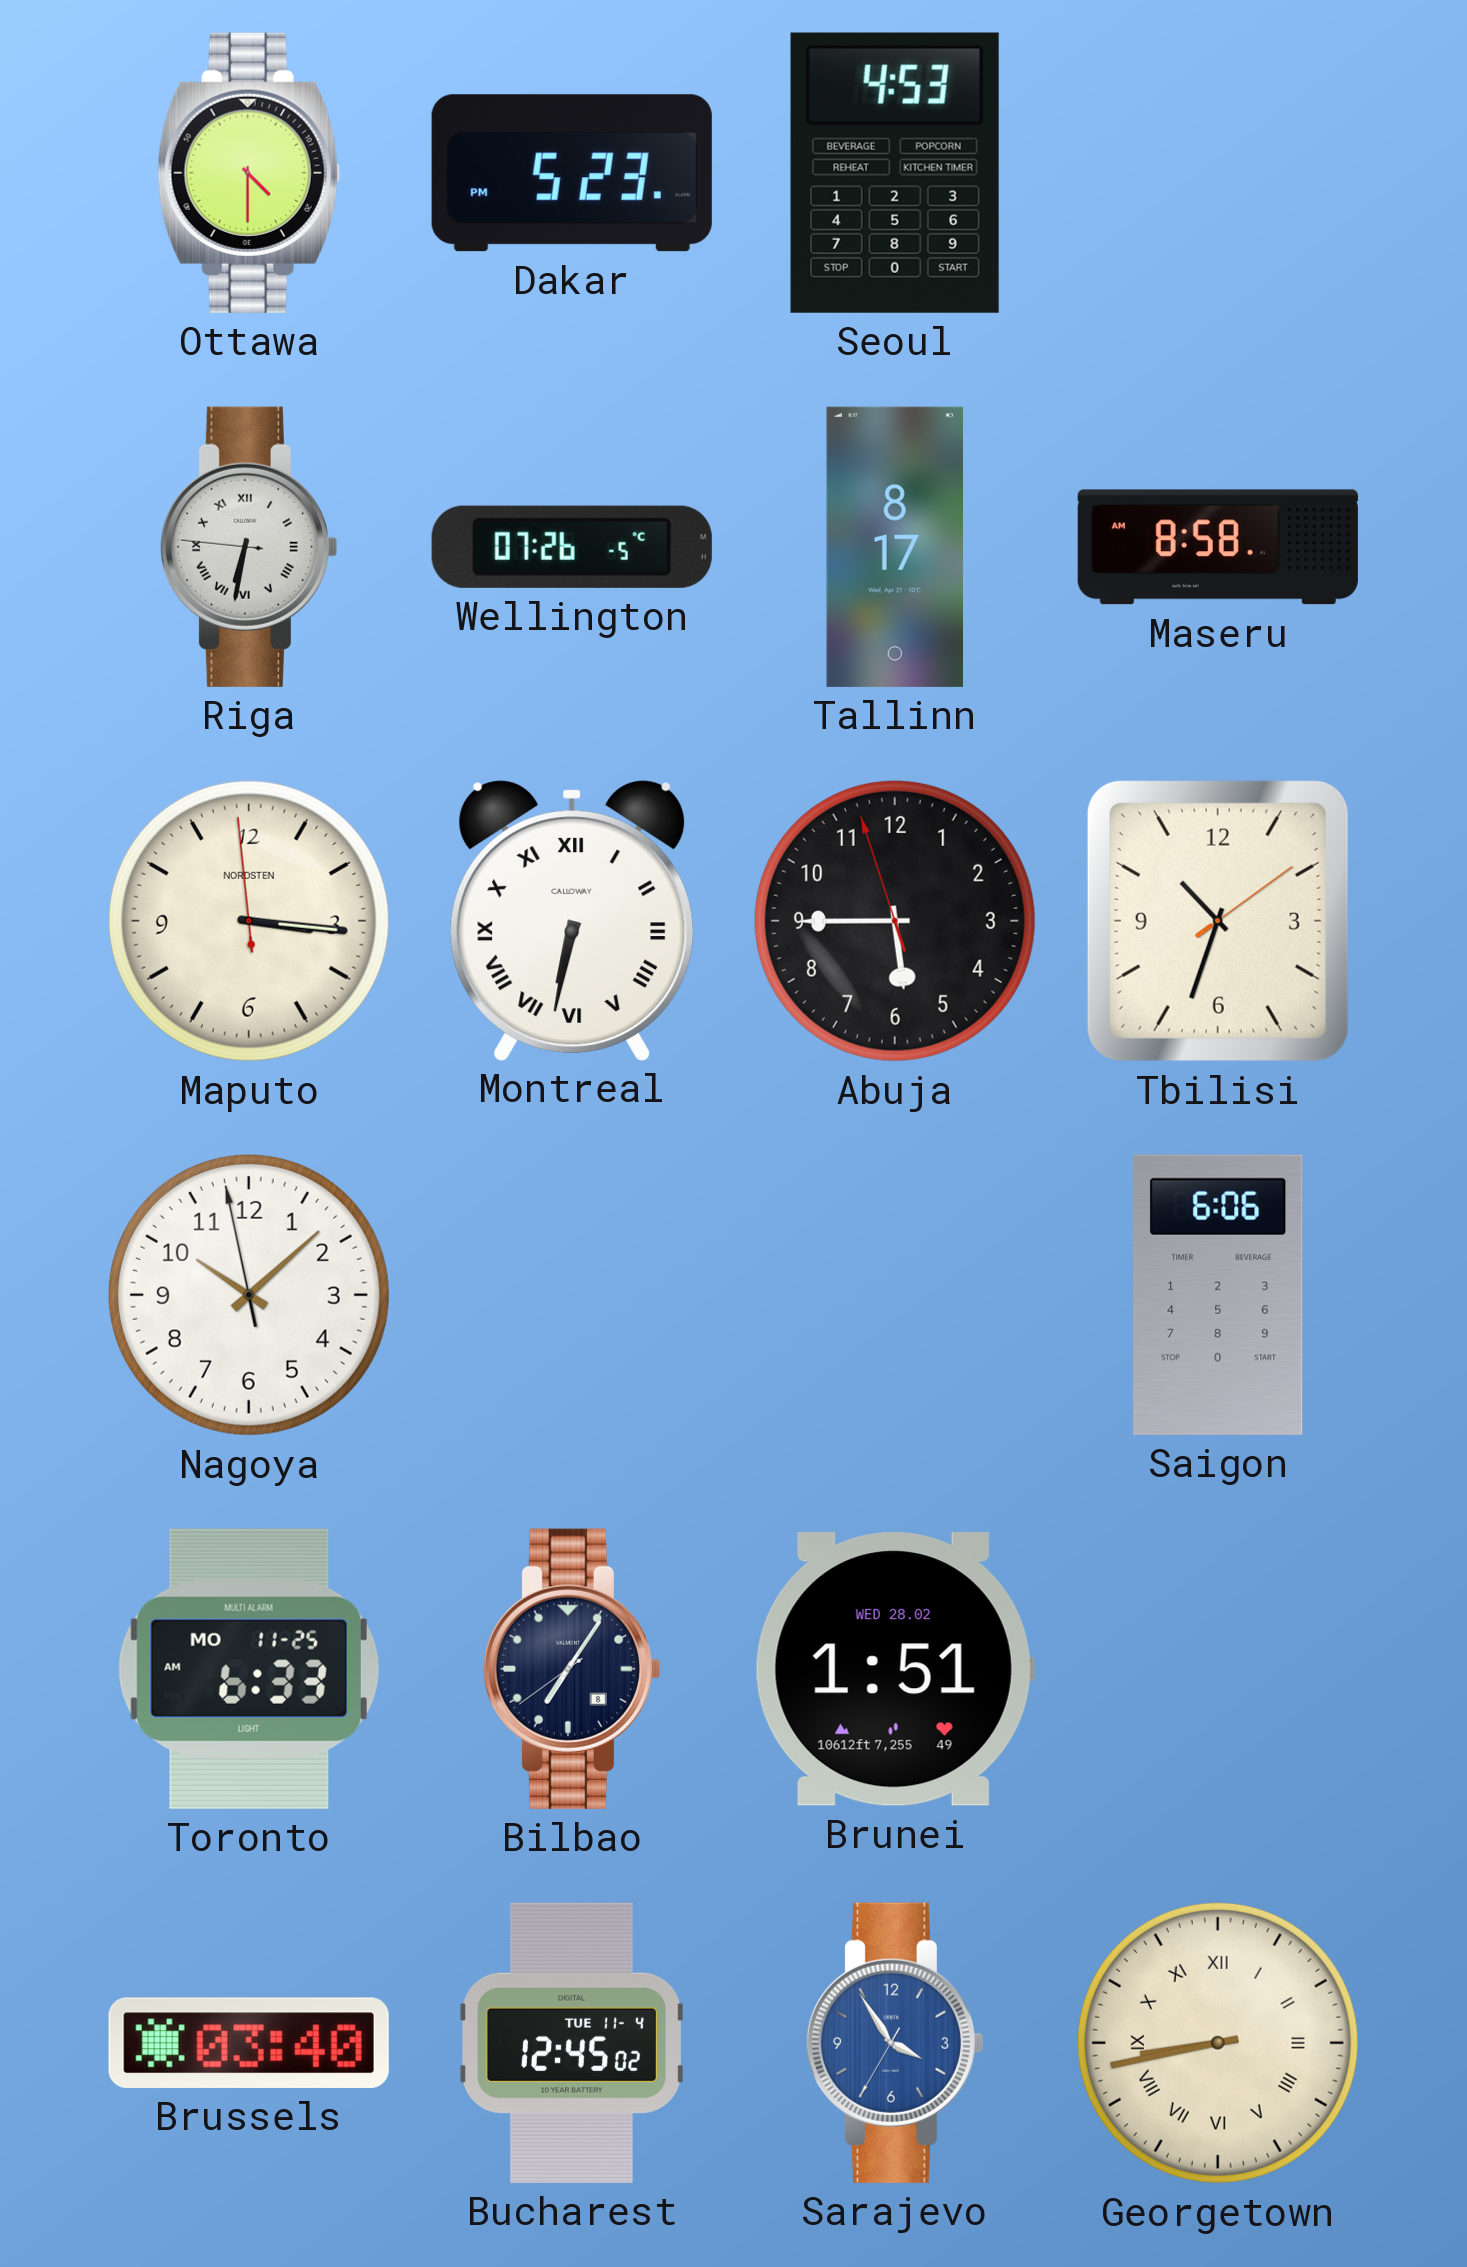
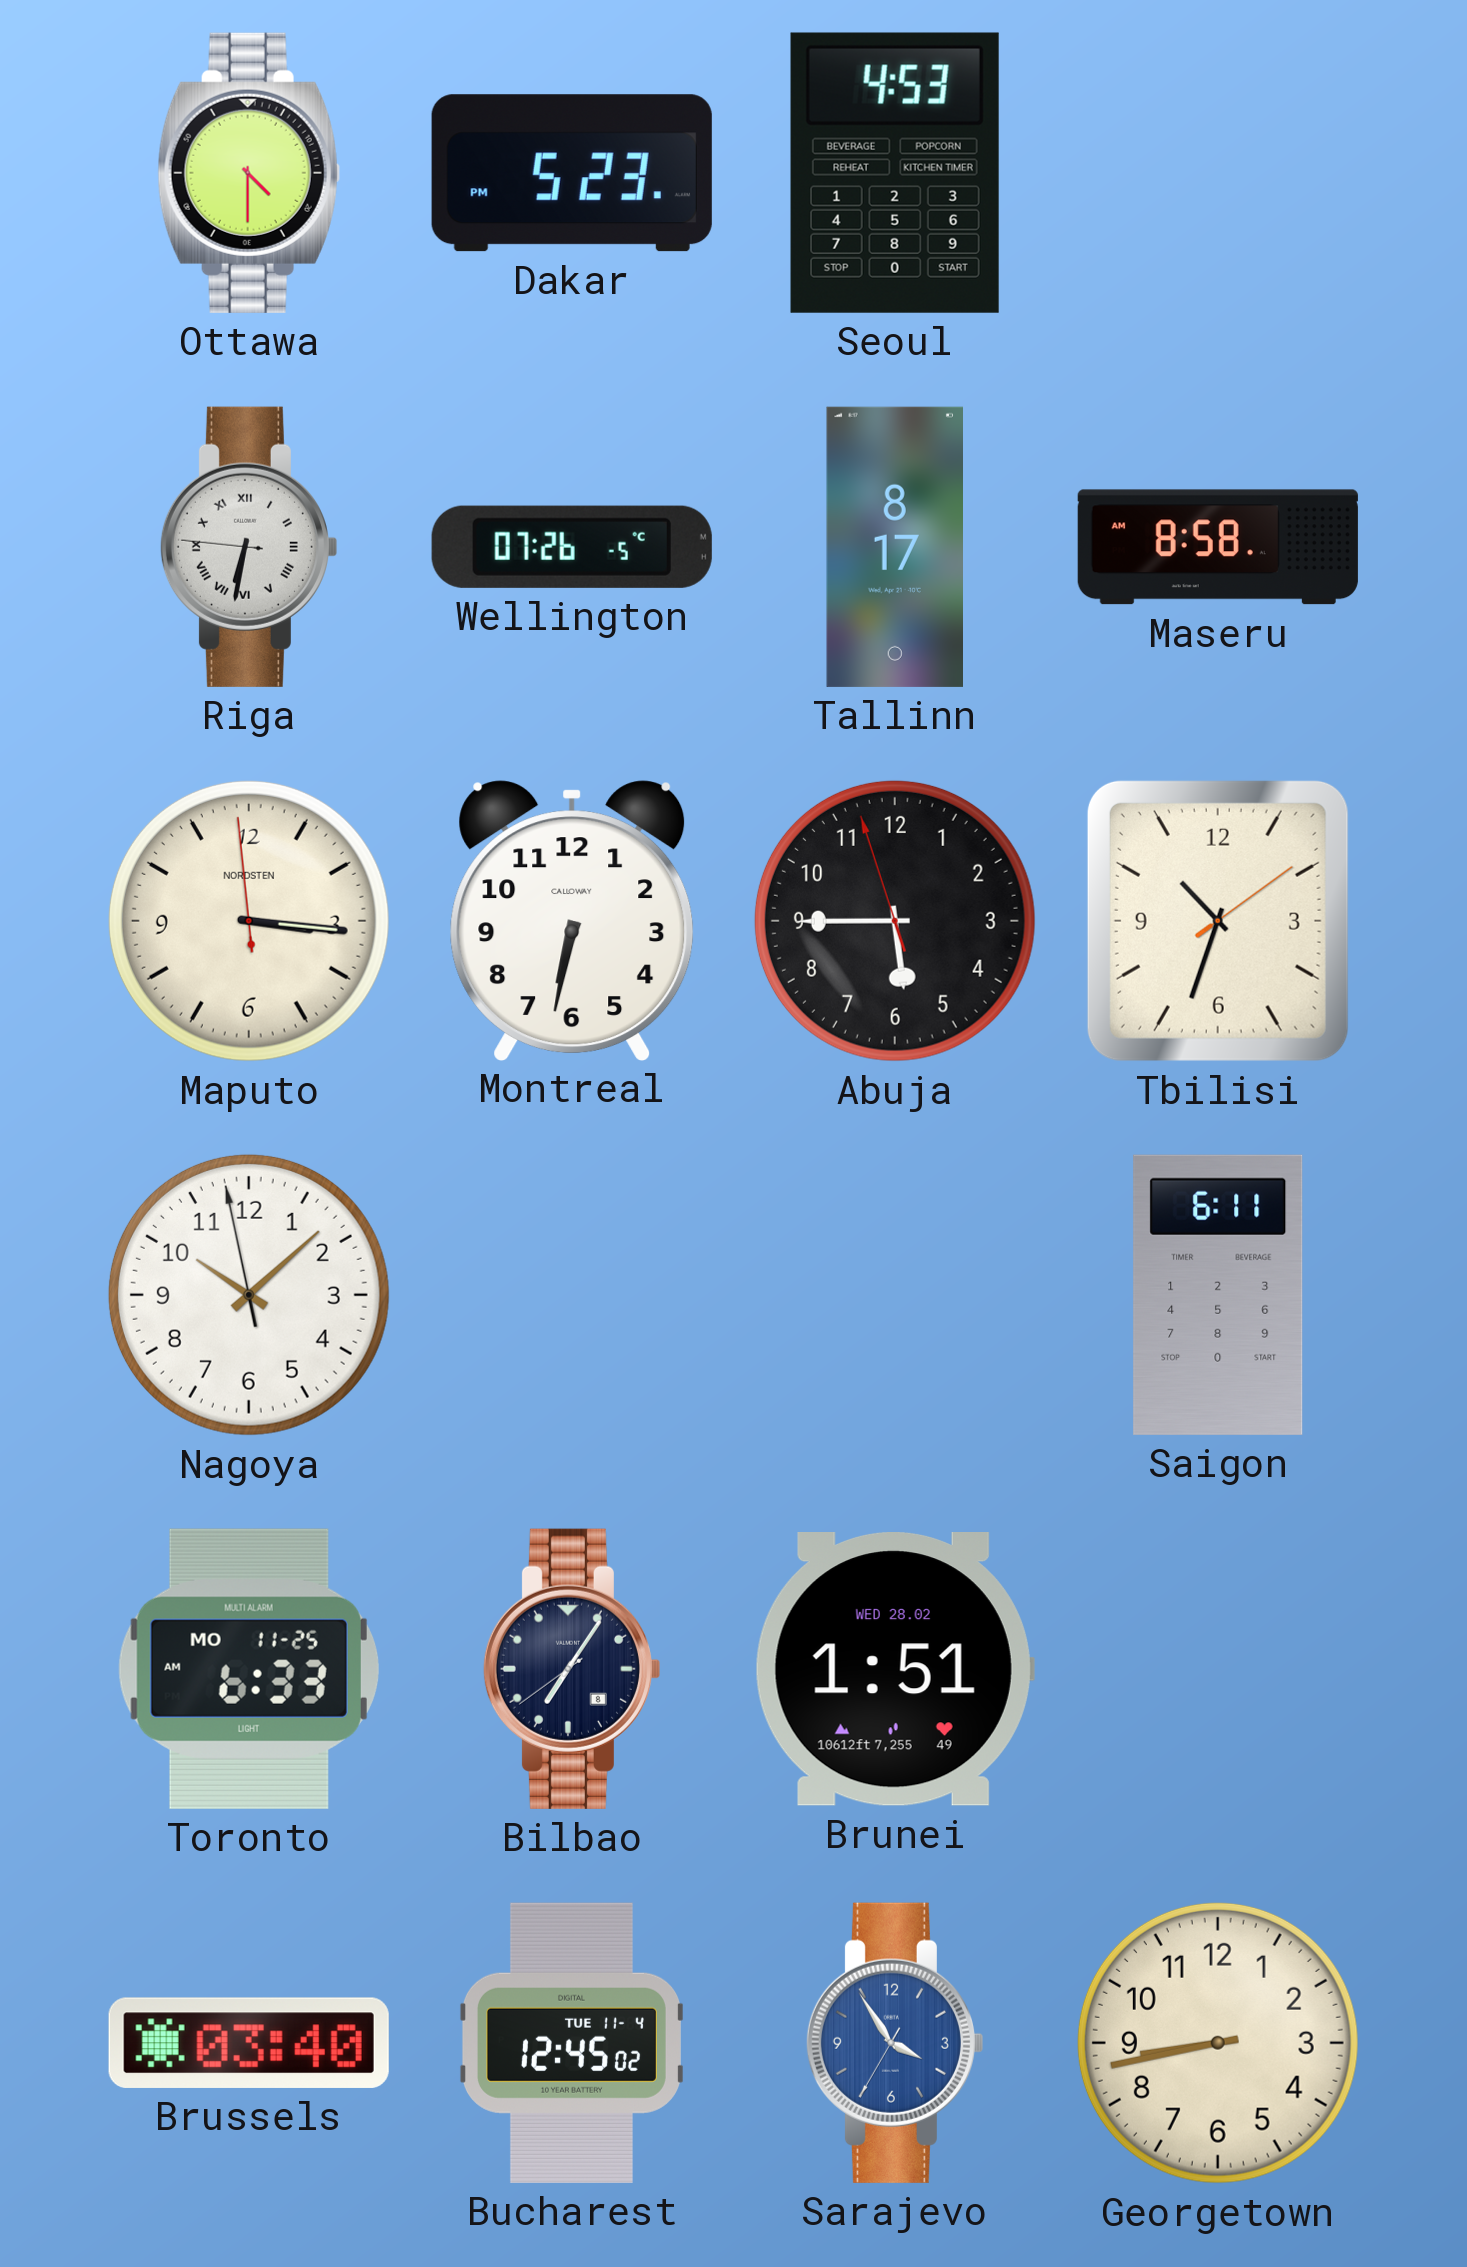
Montreal numerals: Roman -> Arabic
Saigon: 6:06 -> 6:11
Georgetown numerals: Roman -> Arabic
